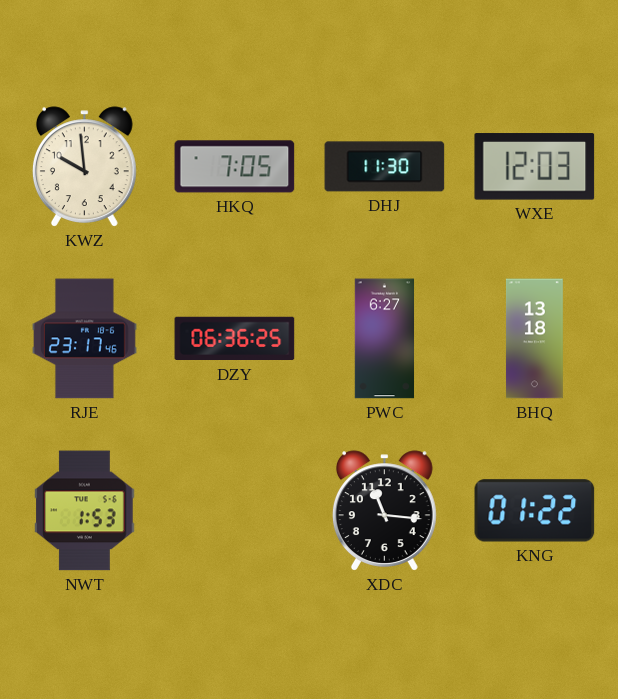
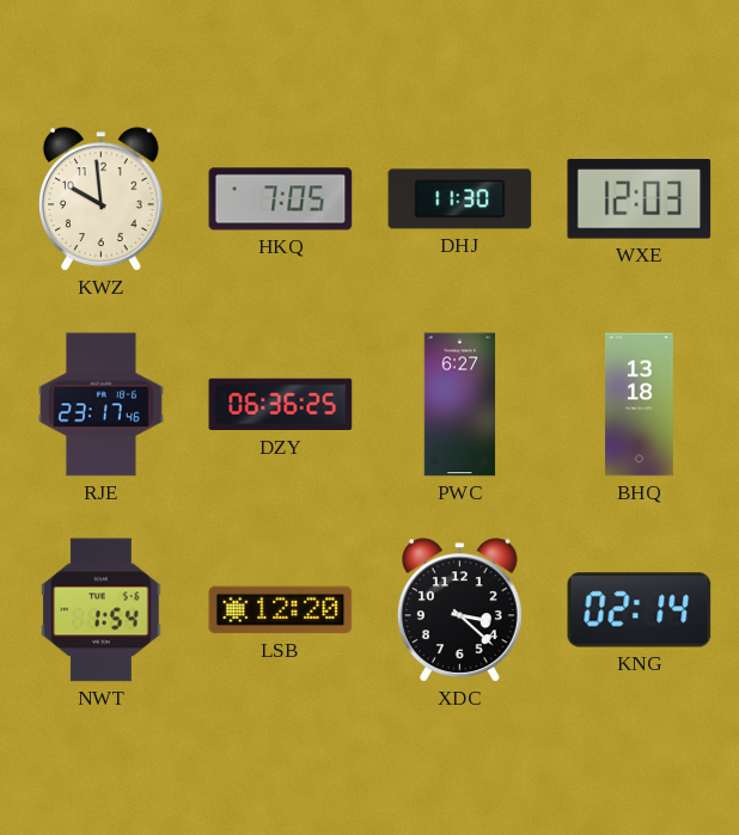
NWT: 1:53 -> 1:54
LSB: none -> 12:20
XDC: 11:16 -> 3:22
KNG: 01:22 -> 02:14
